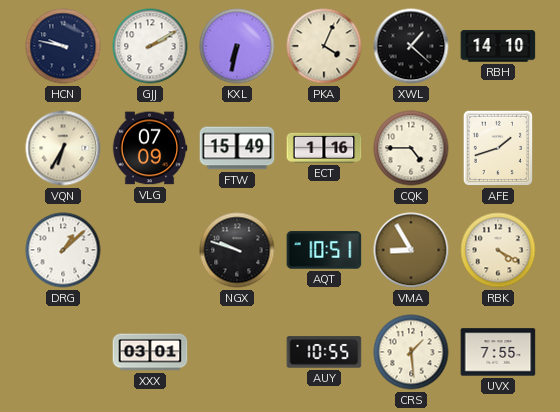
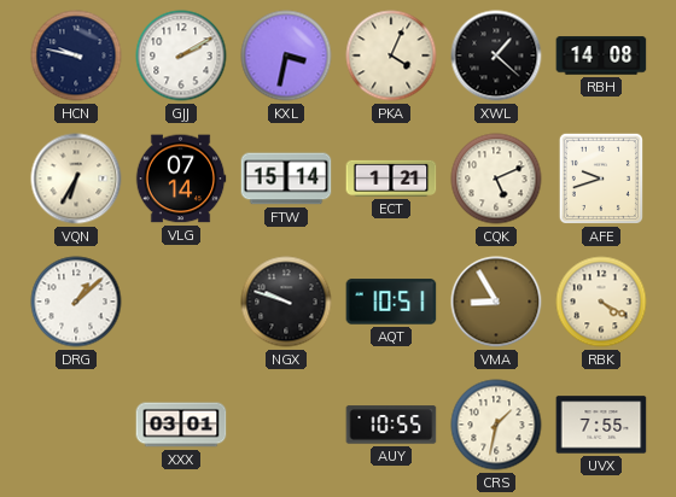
KXL: 6:32 -> 3:32
RBH: 14:10 -> 14:08
VLG: 07:09 -> 07:14
FTW: 15:49 -> 15:14
ECT: 1:16 -> 1:21
CQK: 4:45 -> 5:11
AFE: 1:42 -> 9:42
CRS: 1:29 -> 1:32
